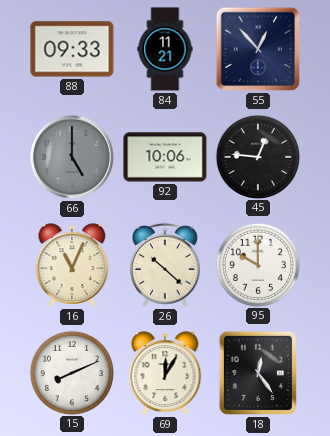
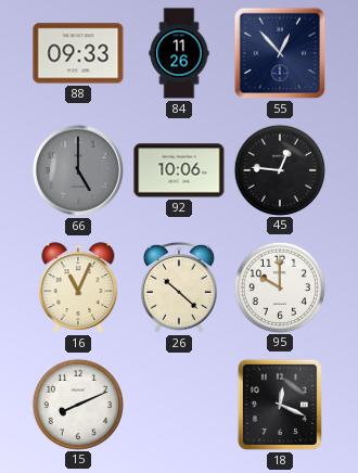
84: 11:21 -> 11:26
69: 12:05 -> none
18: 12:24 -> 12:19
